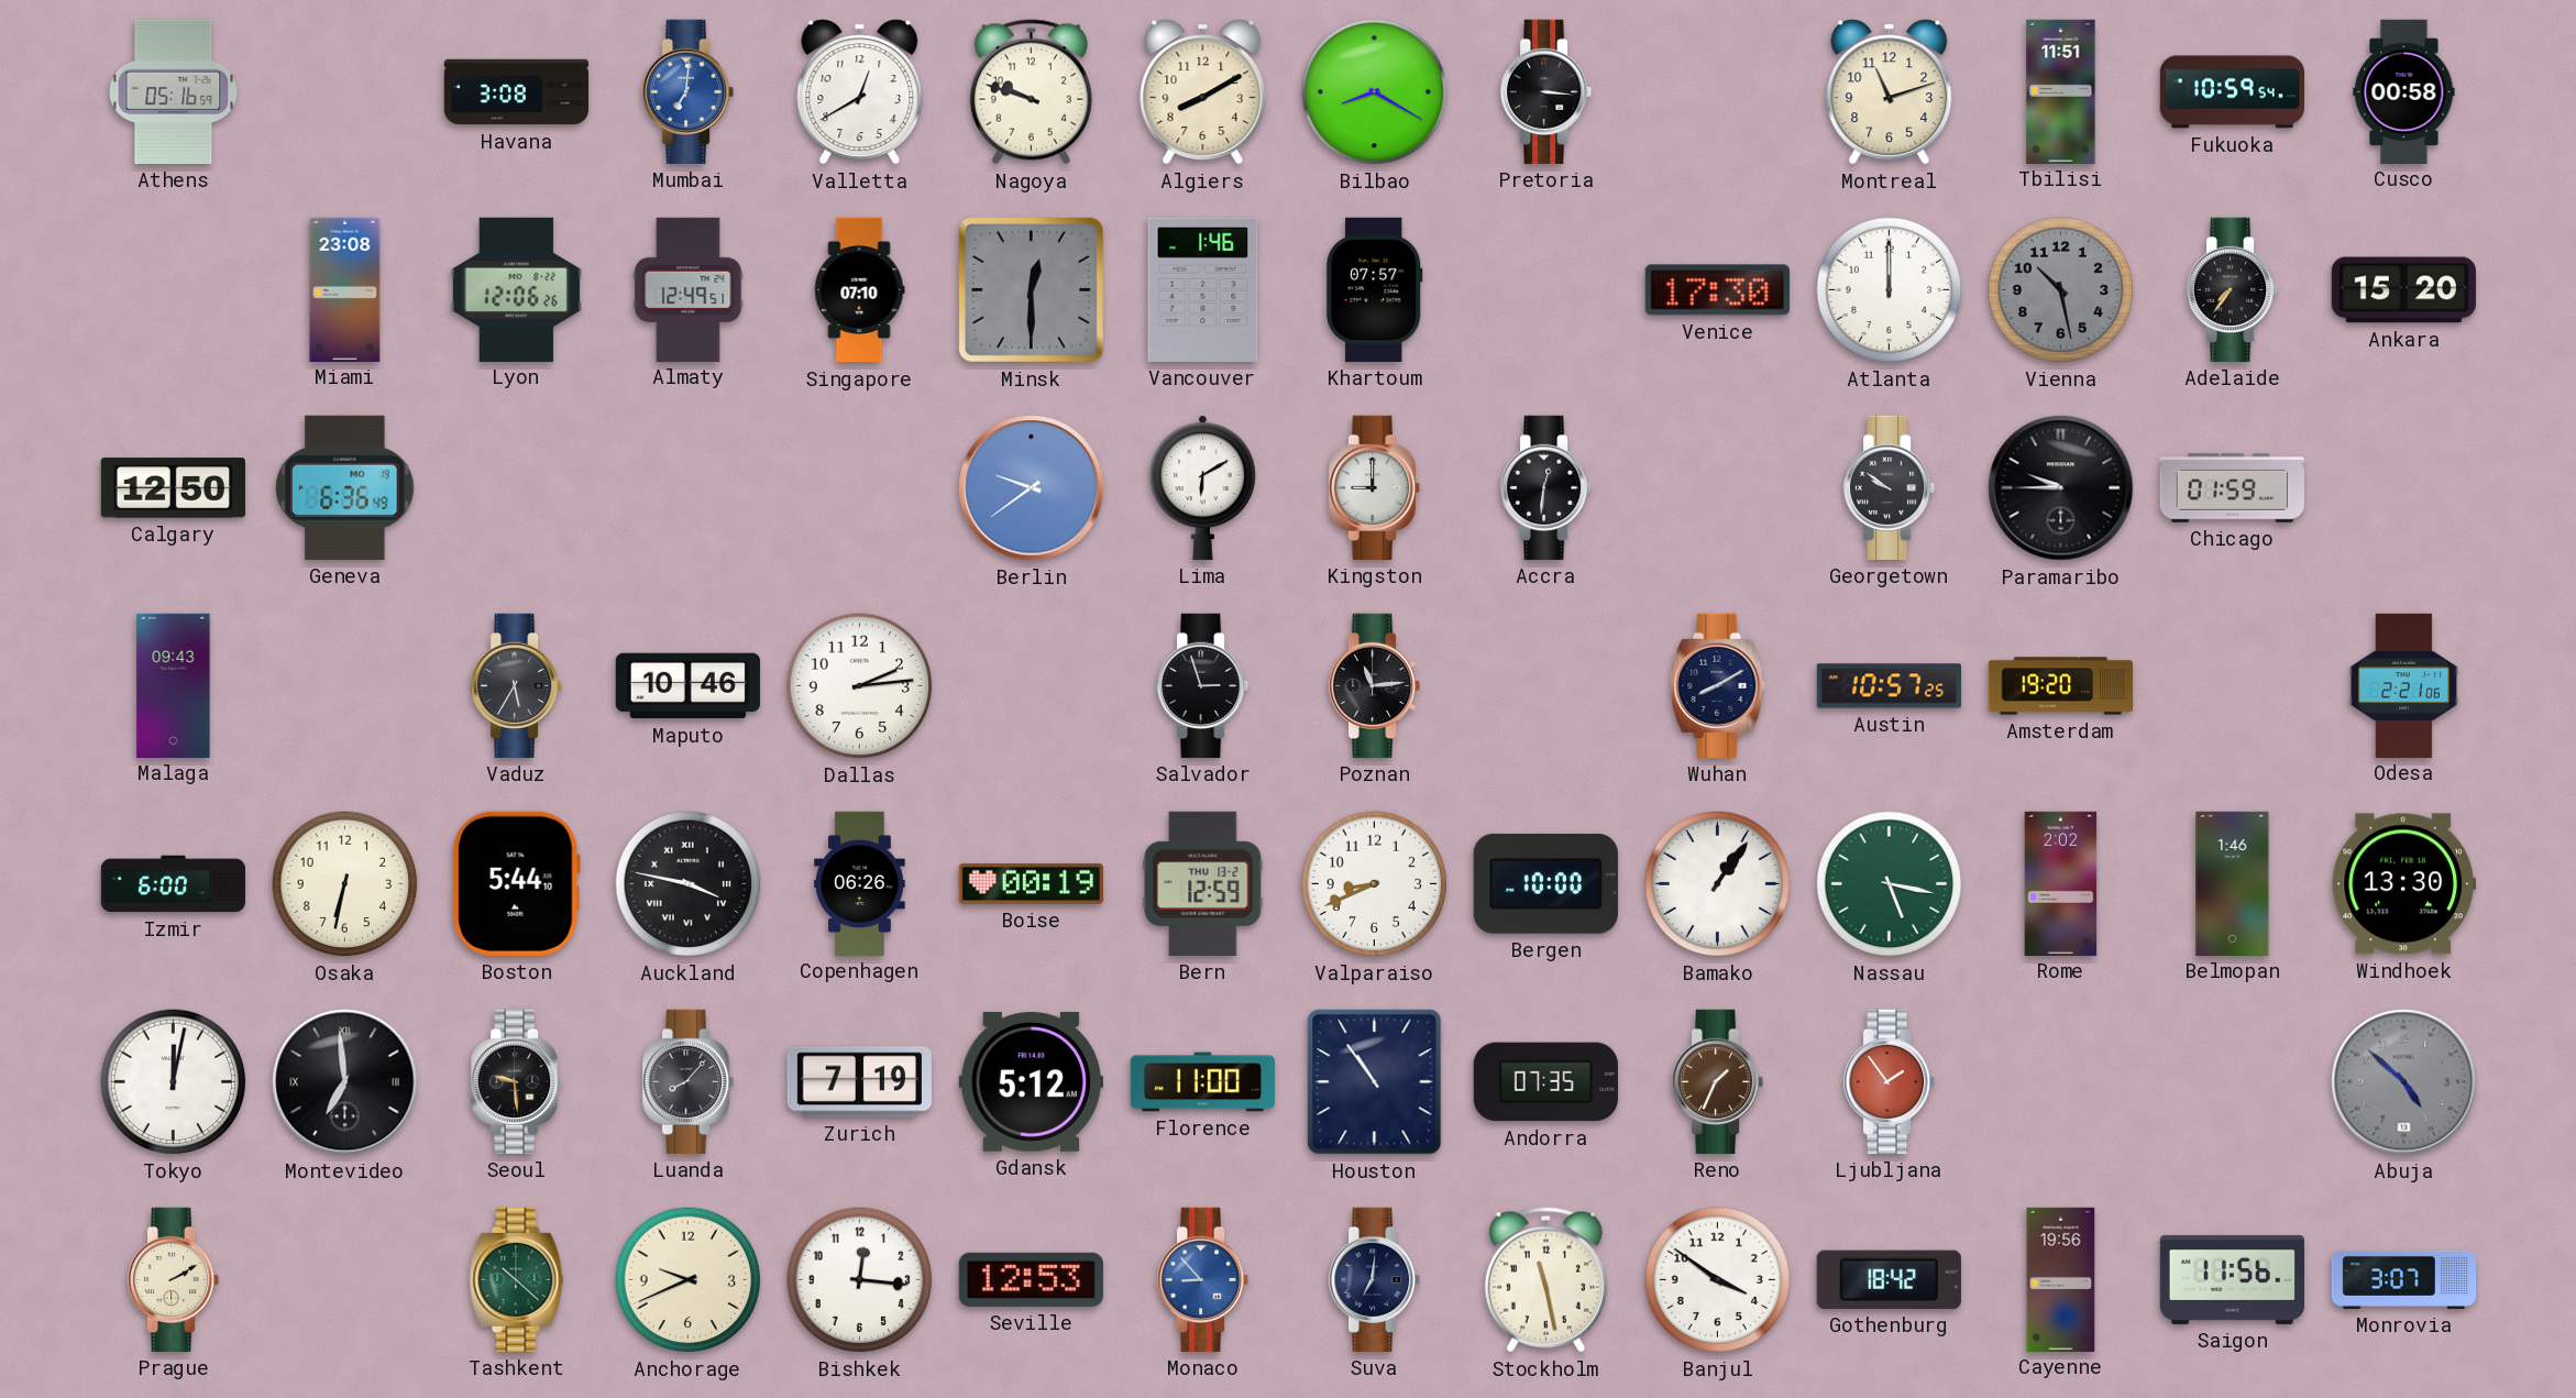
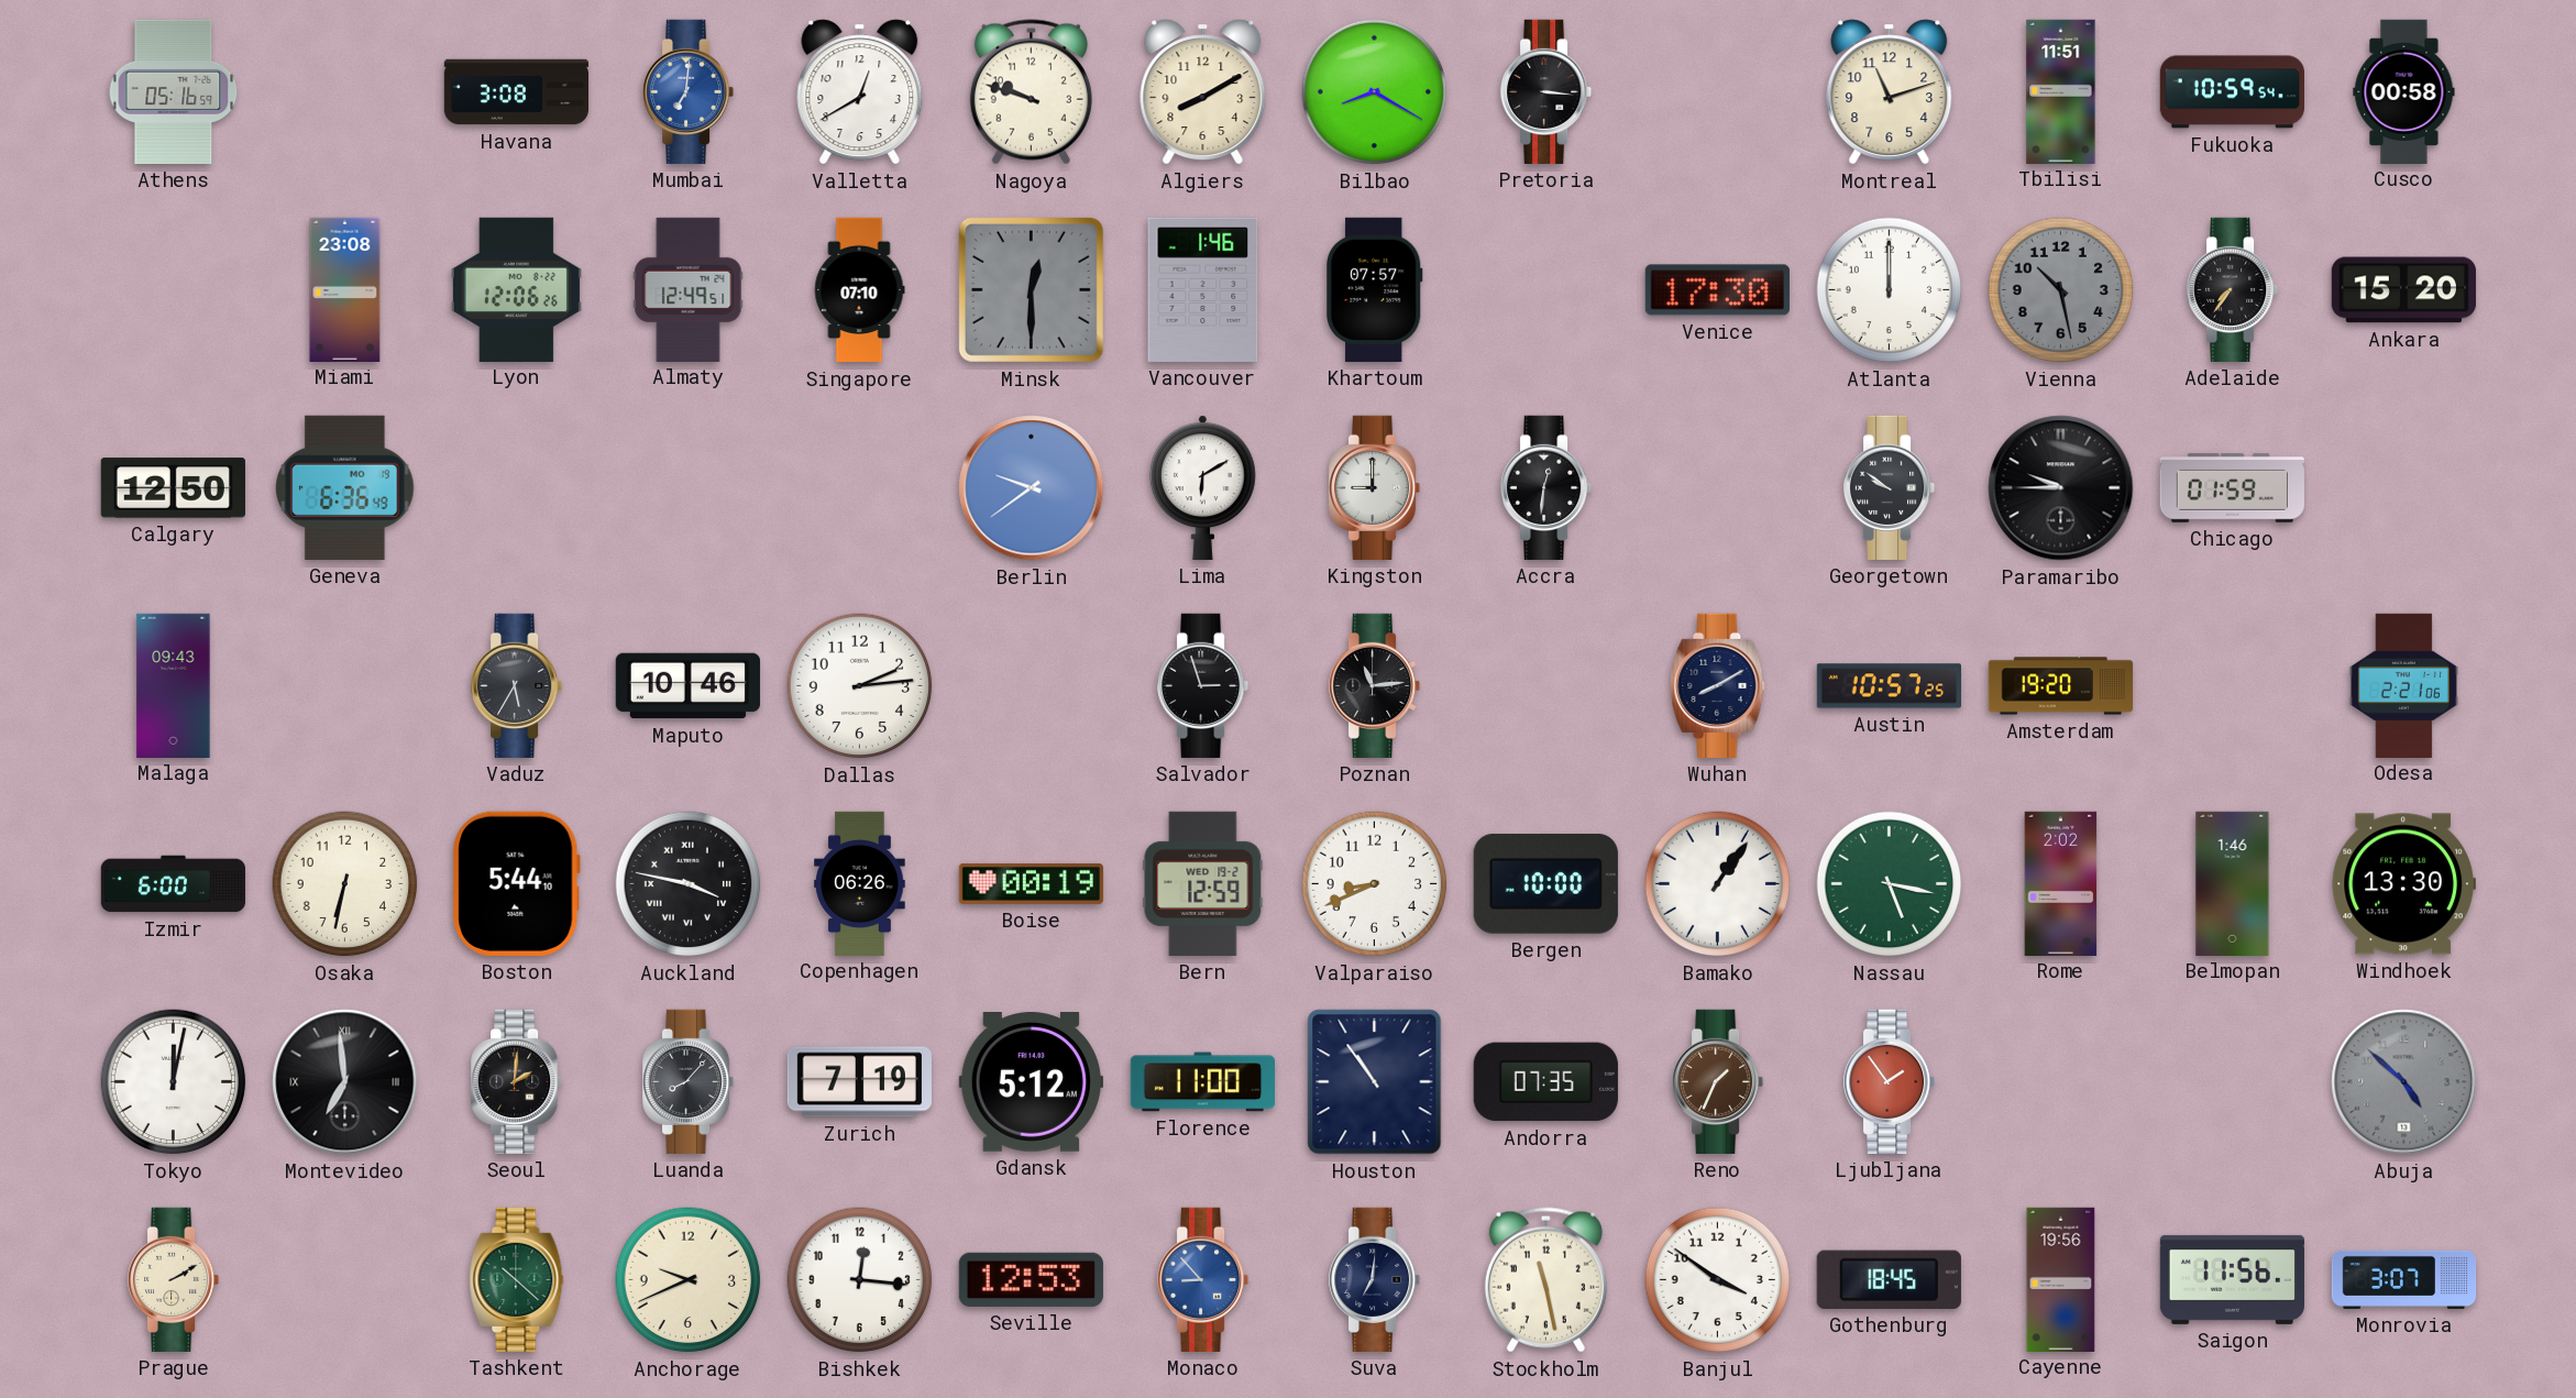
Bern date: THU 13-2 -> WED 19-2
Seoul: 9:29 -> 2:01
Gothenburg: 18:42 -> 18:45
